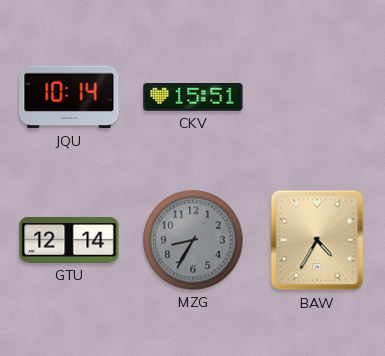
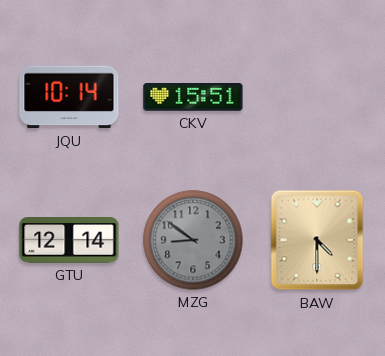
MZG: 8:35 -> 8:51
BAW: 4:35 -> 4:30
